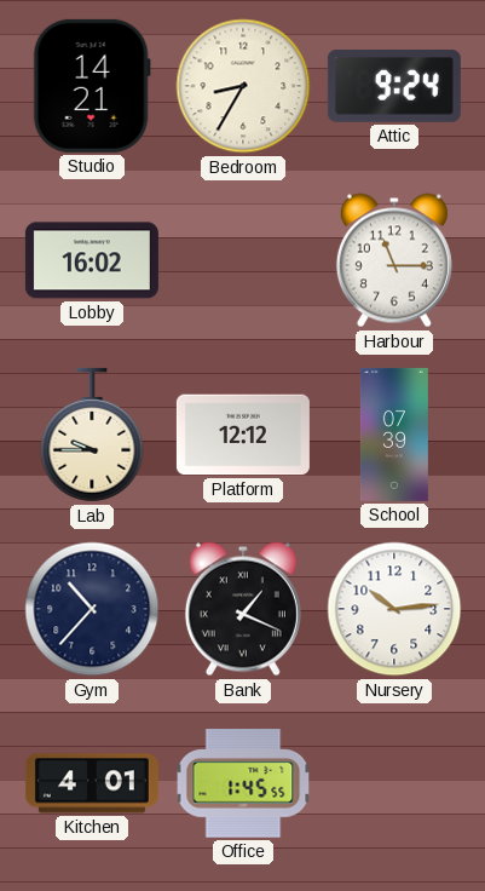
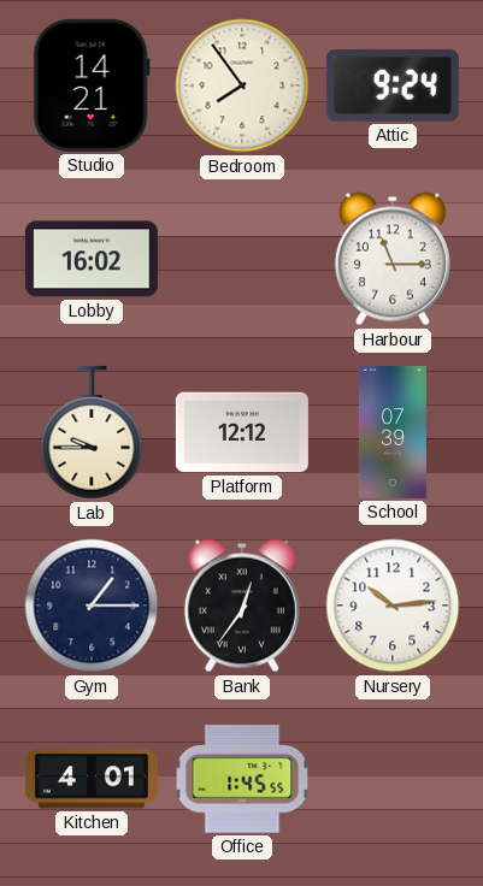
Bedroom: 8:35 -> 7:54
Gym: 10:37 -> 1:15
Bank: 1:19 -> 12:36
